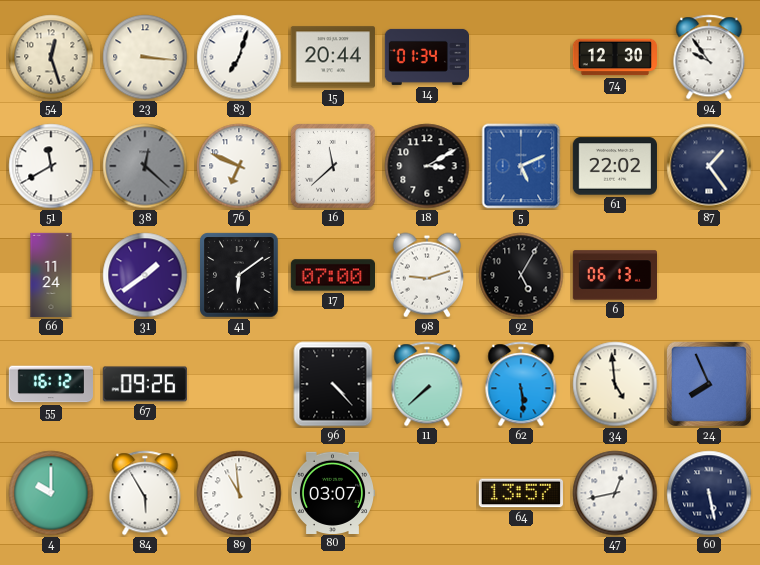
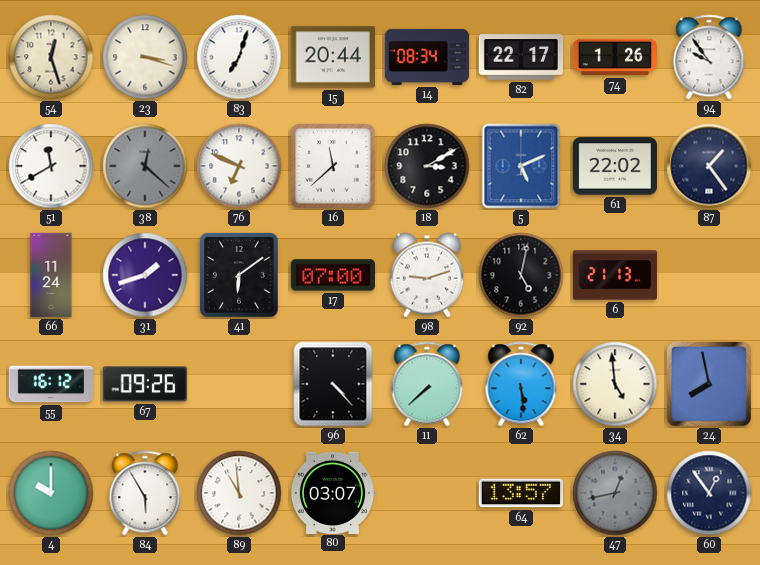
23: 3:16 -> 3:18
14: 01:34 -> 08:34
82: none -> 22:17
74: 12:30 -> 1:26
31: 1:39 -> 1:42
92: 5:05 -> 5:02
6: 06:13 -> 21:13
24: 7:56 -> 7:58
47 dial: white -> grey
60: 5:28 -> 12:54
